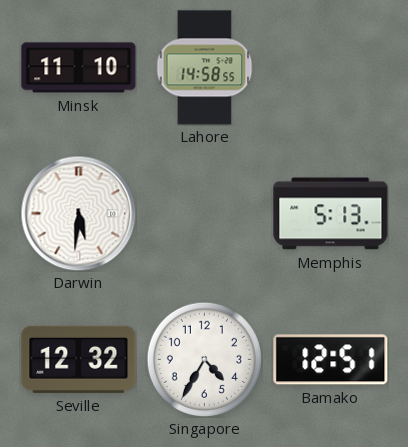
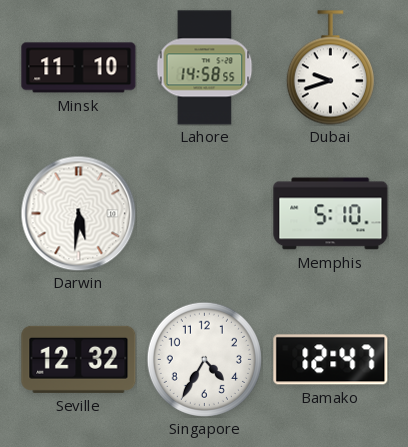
Dubai: none -> 9:42
Memphis: 5:13 -> 5:10
Bamako: 12:51 -> 12:47
